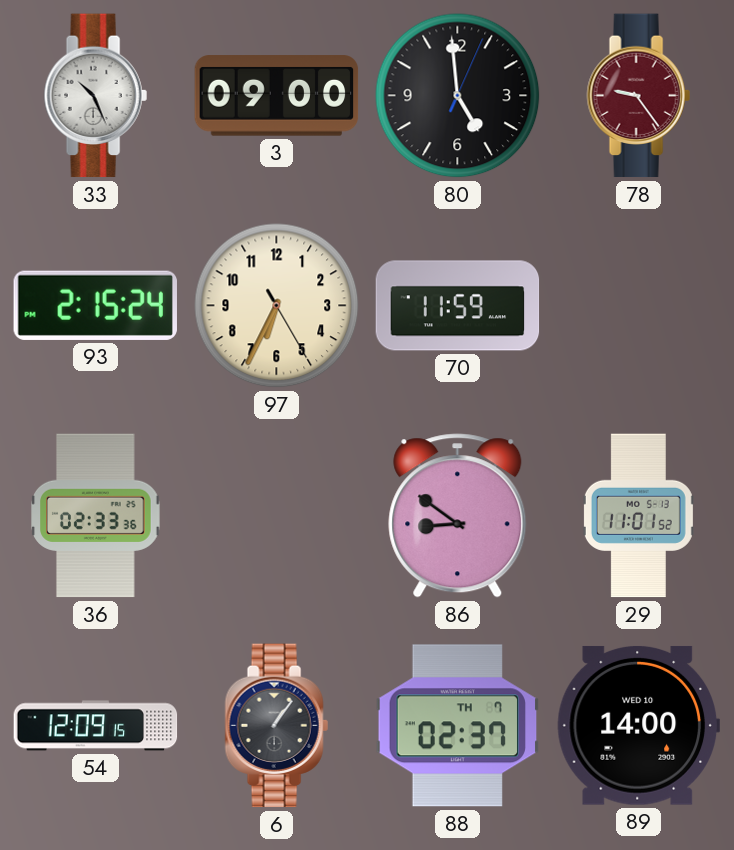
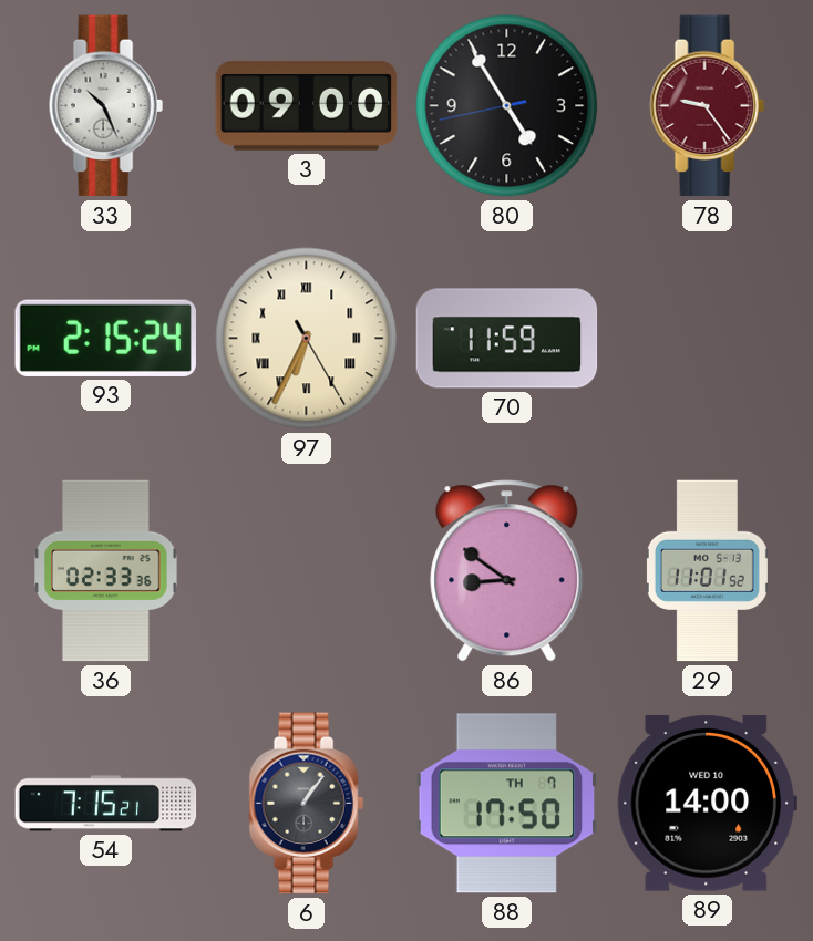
80: 4:59 -> 4:54
97 numerals: Arabic -> Roman
54: 12:09 -> 7:15
88: 02:37 -> 17:50
